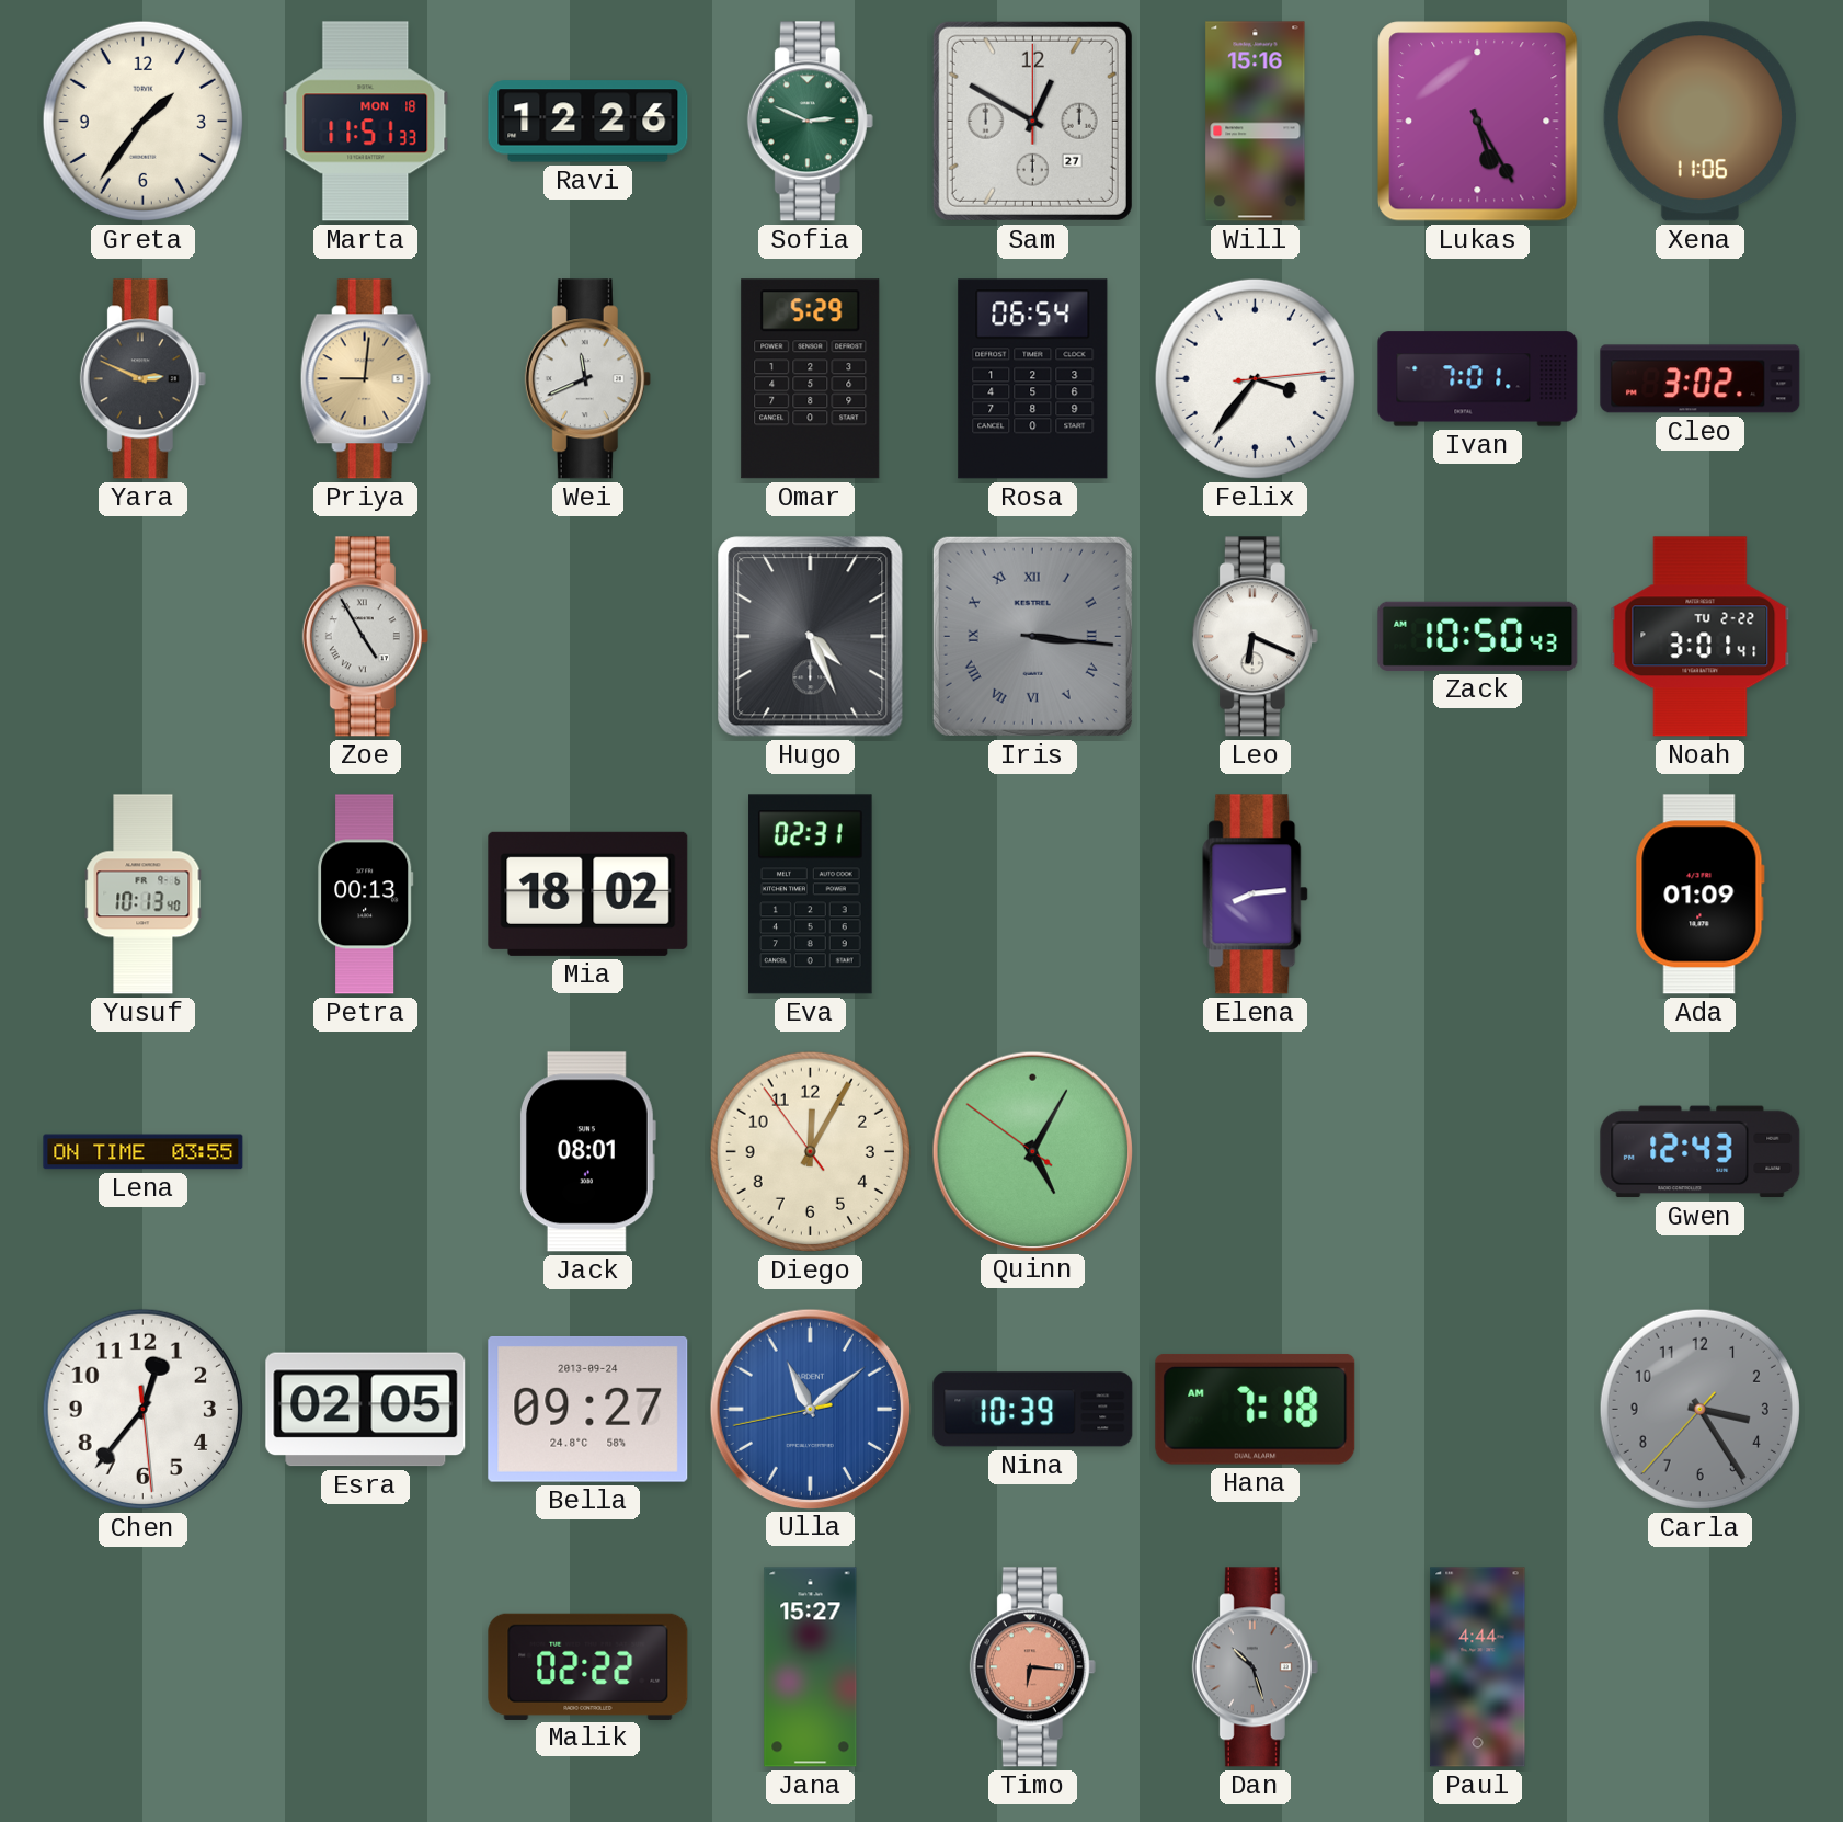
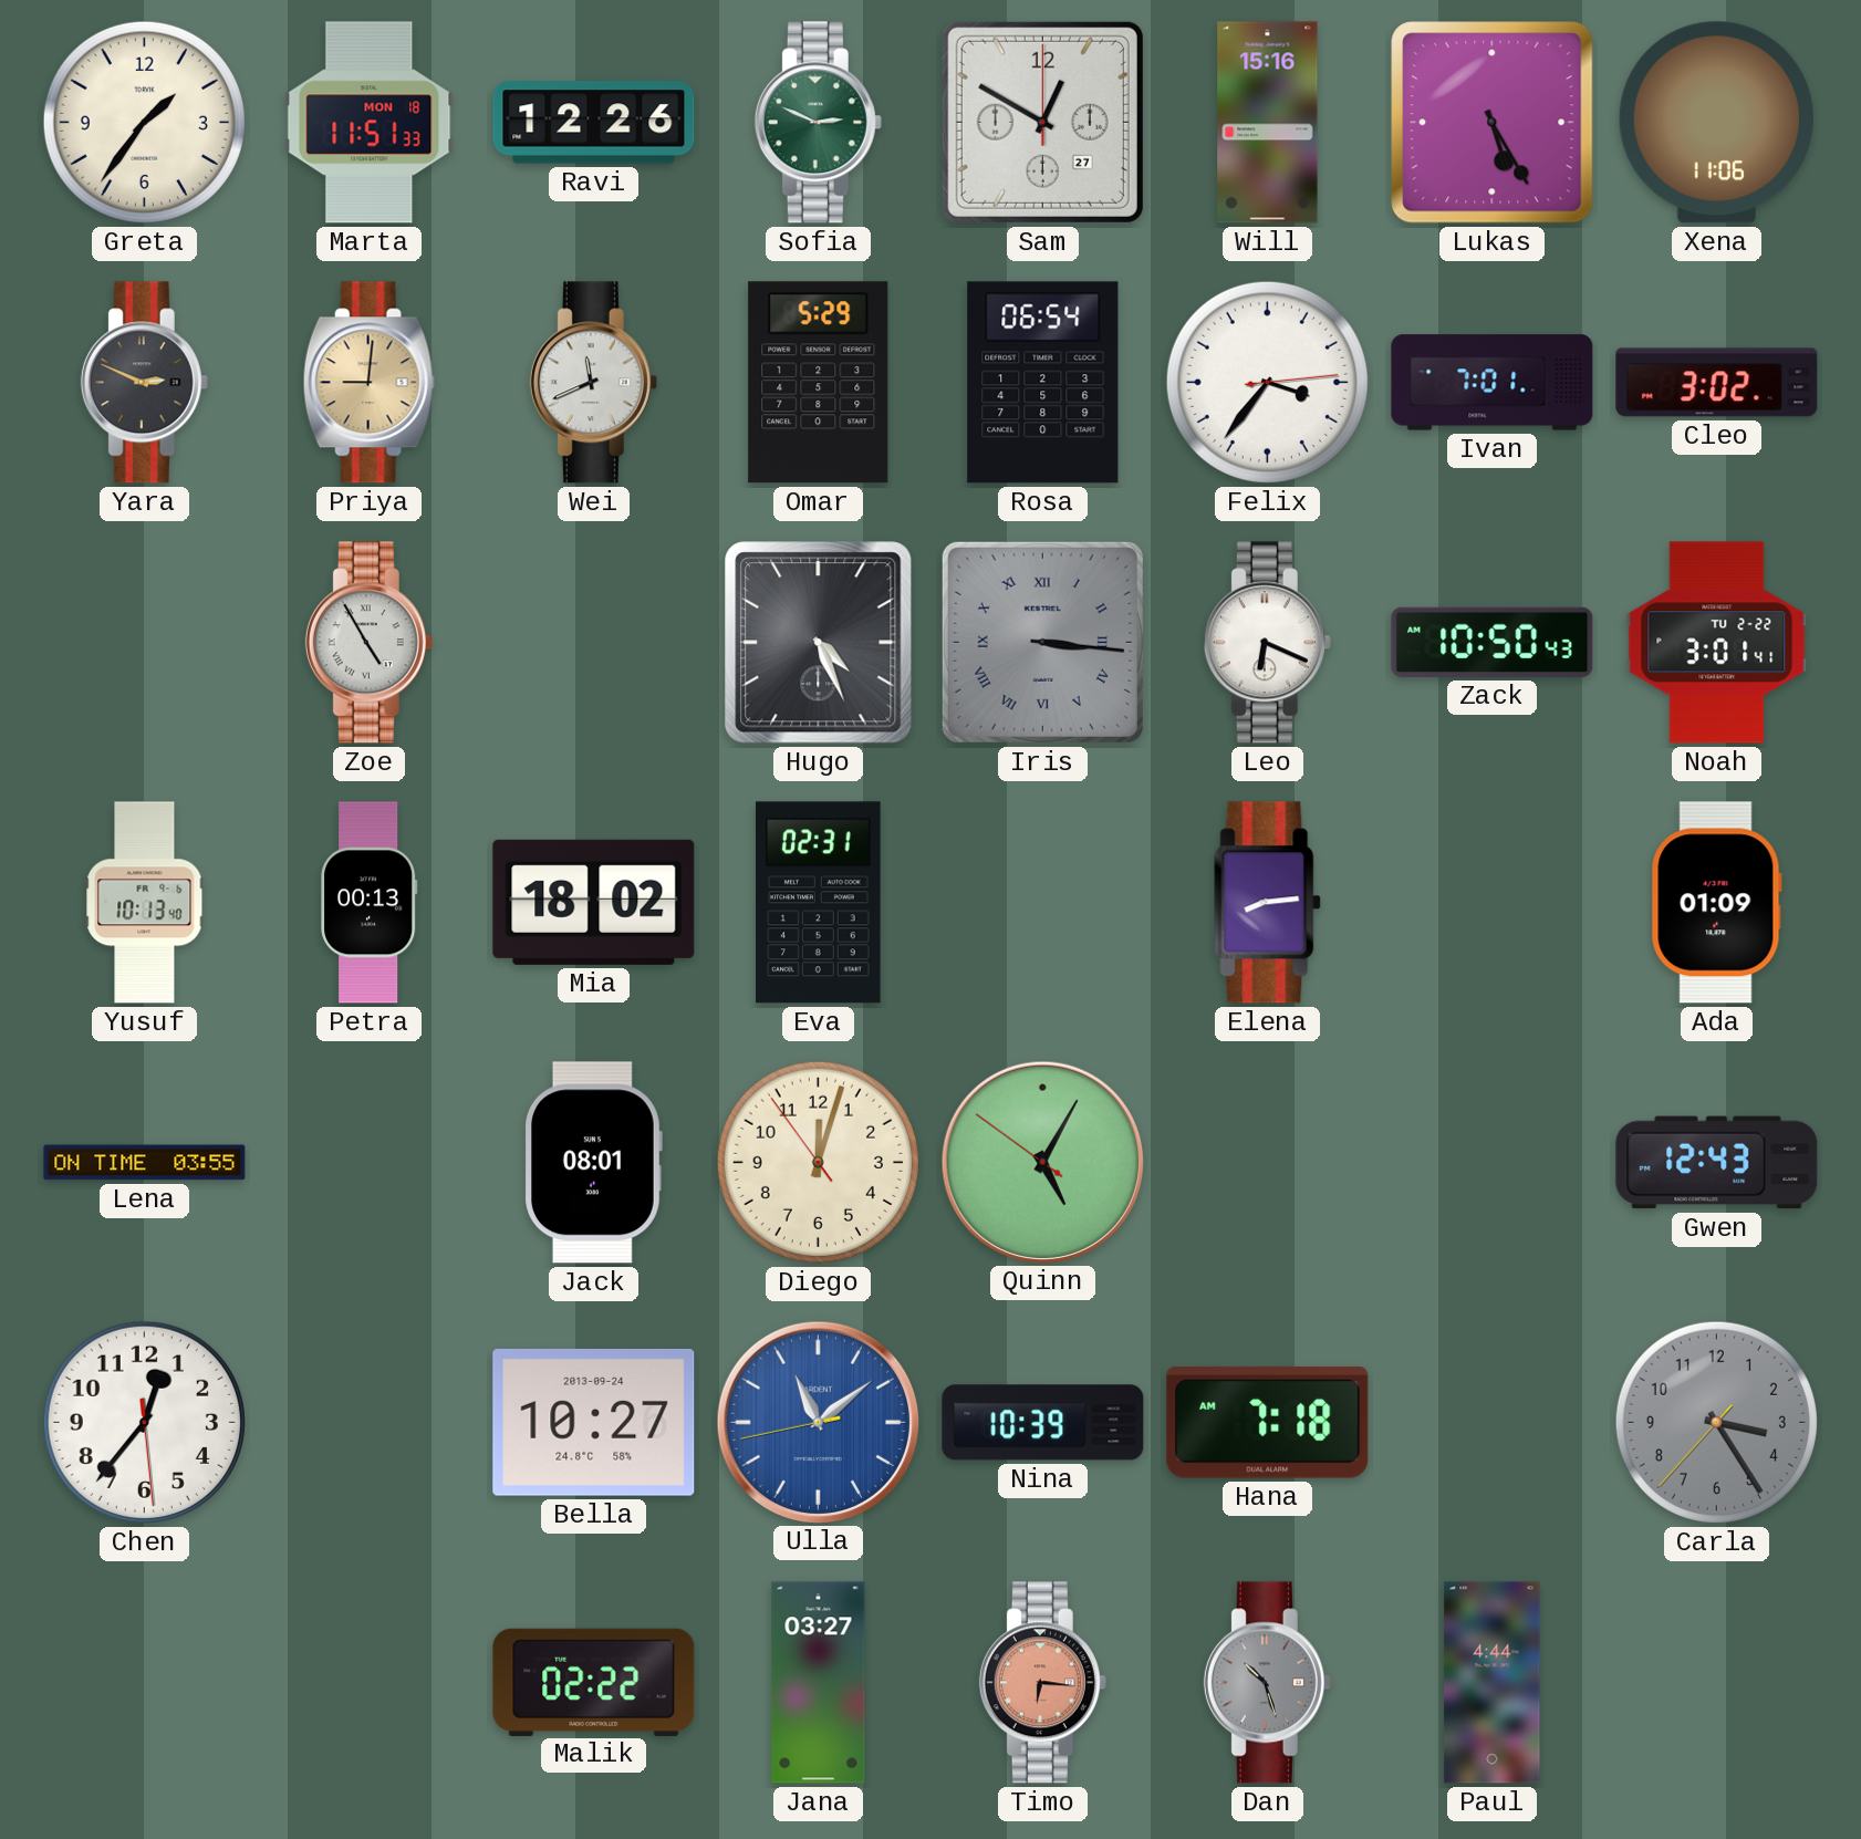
Diego: 12:04 -> 12:02
Esra: 02:05 -> none
Bella: 09:27 -> 10:27
Jana: 15:27 -> 03:27
